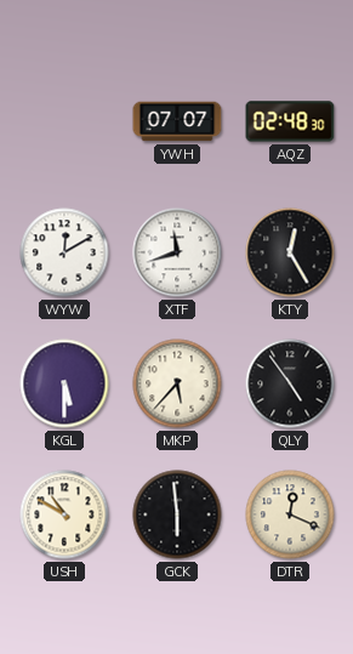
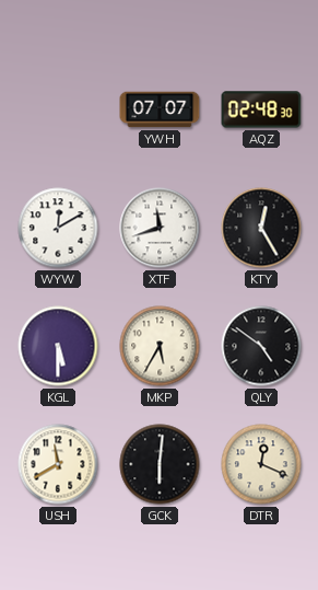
MKP: 5:37 -> 5:35
QLY: 4:54 -> 4:51
USH: 10:50 -> 11:40
GCK: 5:59 -> 6:01
